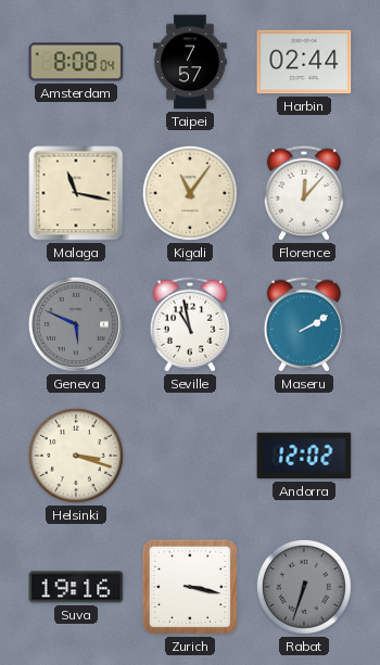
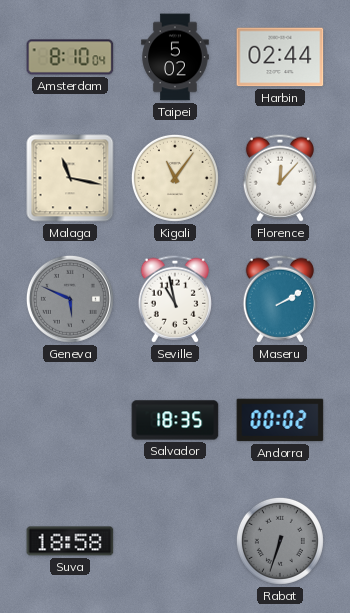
Amsterdam: 8:08 -> 8:10
Taipei: 7:57 -> 5:02
Helsinki: 3:18 -> none
Salvador: none -> 18:35
Andorra: 12:02 -> 00:02
Suva: 19:16 -> 18:58
Zurich: 3:17 -> none
